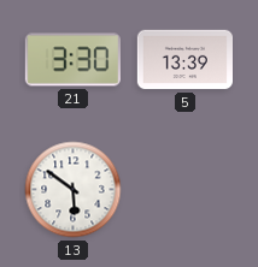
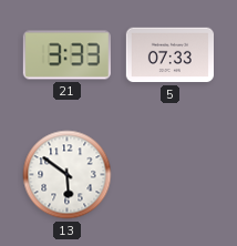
21: 3:30 -> 3:33
5: 13:39 -> 07:33
